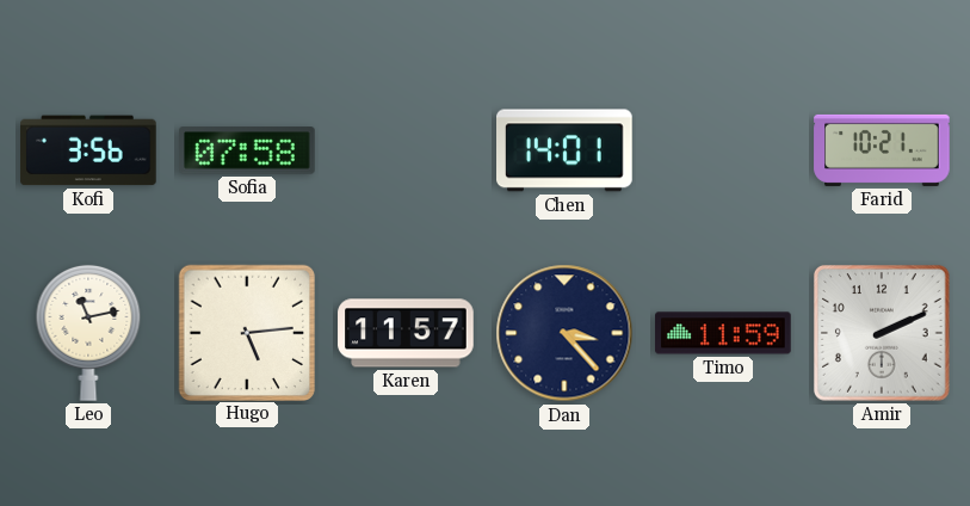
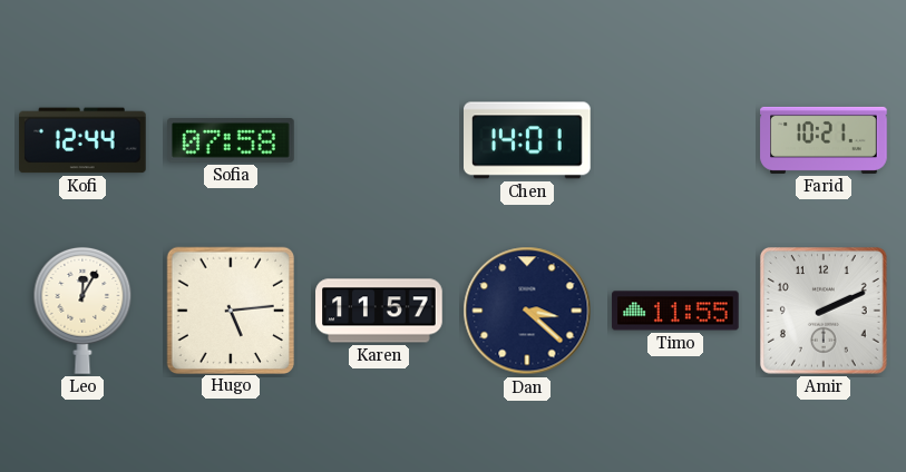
Kofi: 3:56 -> 12:44
Leo: 11:13 -> 12:05
Dan: 3:23 -> 3:22
Timo: 11:59 -> 11:55
